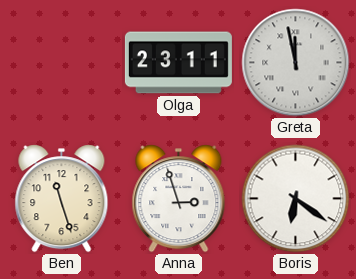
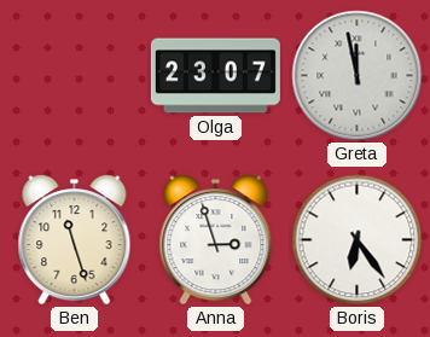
Olga: 23:11 -> 23:07
Boris: 6:21 -> 6:24
